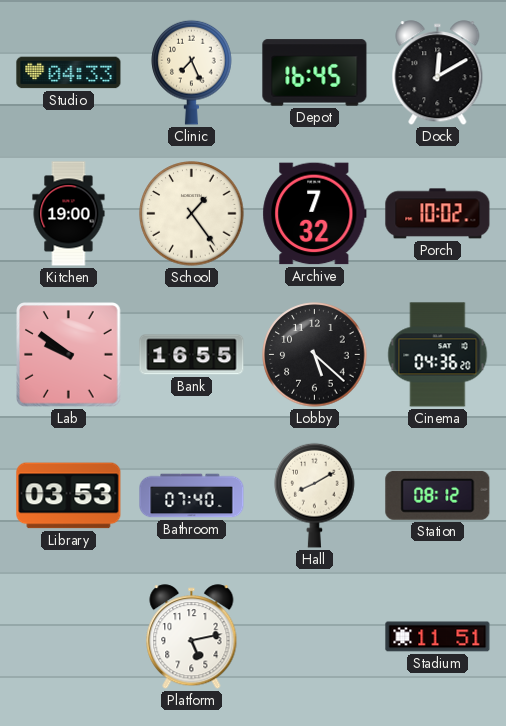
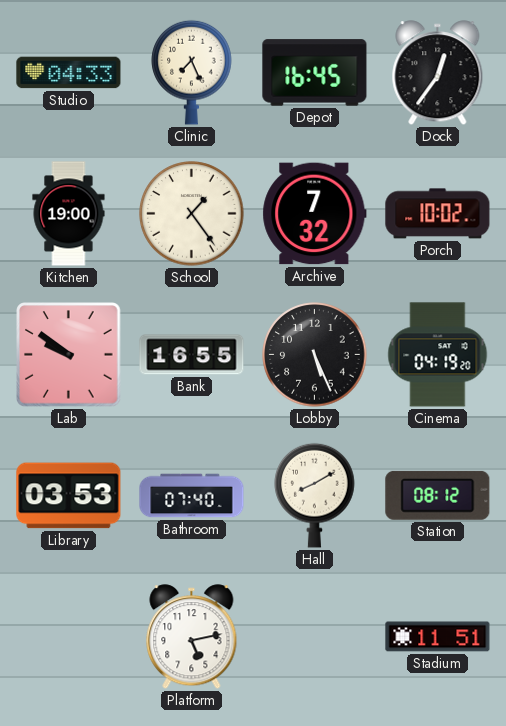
Dock: 12:10 -> 12:36
Lobby: 5:22 -> 5:26
Cinema: 04:36 -> 04:19
